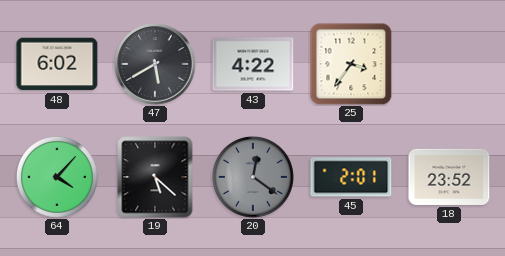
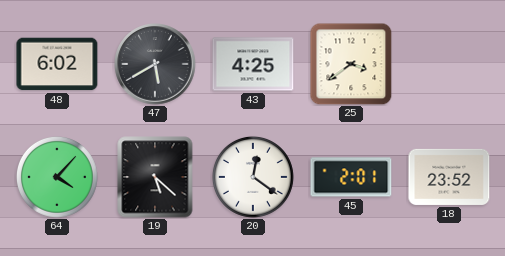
43: 4:22 -> 4:25
25: 3:36 -> 3:39
20 dial: grey -> white
